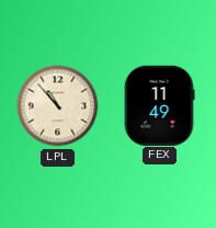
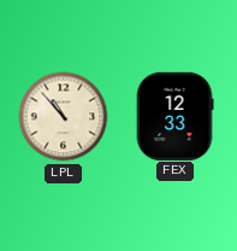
FEX: 11:49 -> 12:33
